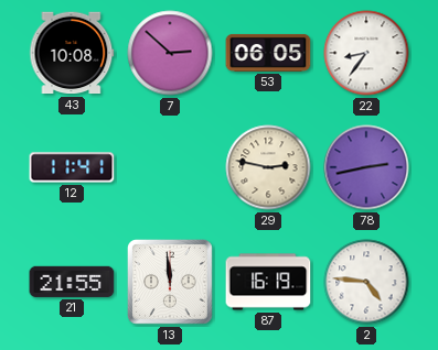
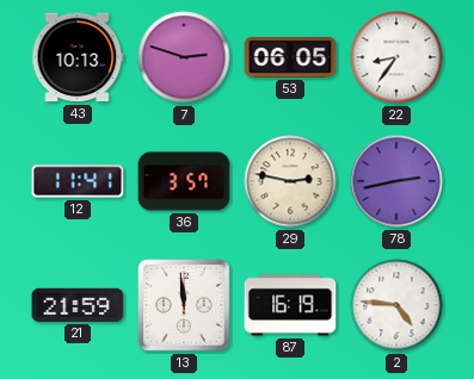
43: 10:08 -> 10:13
7: 2:52 -> 2:48
36: none -> 3:57
21: 21:55 -> 21:59
